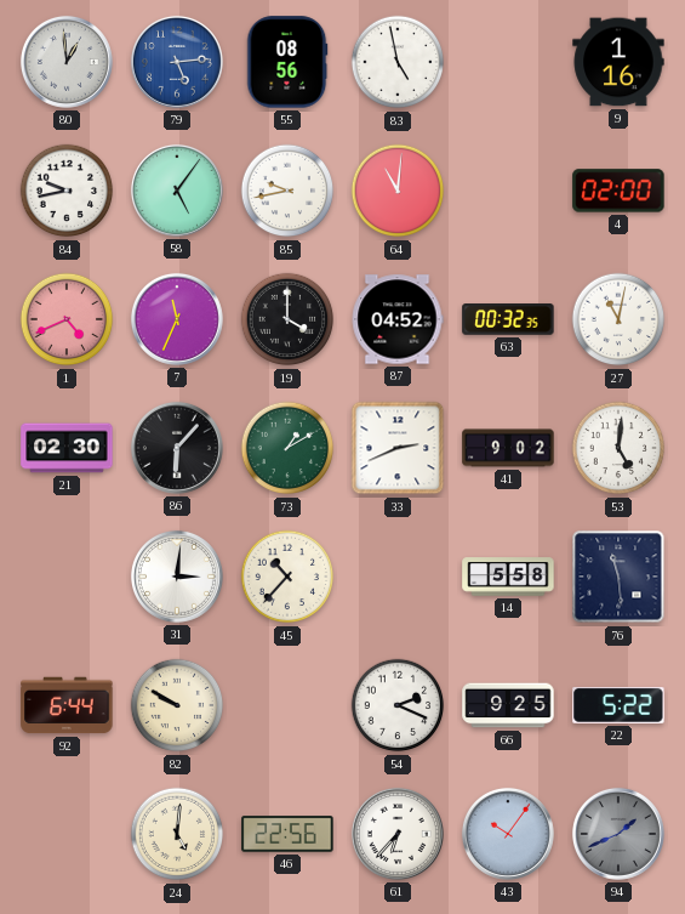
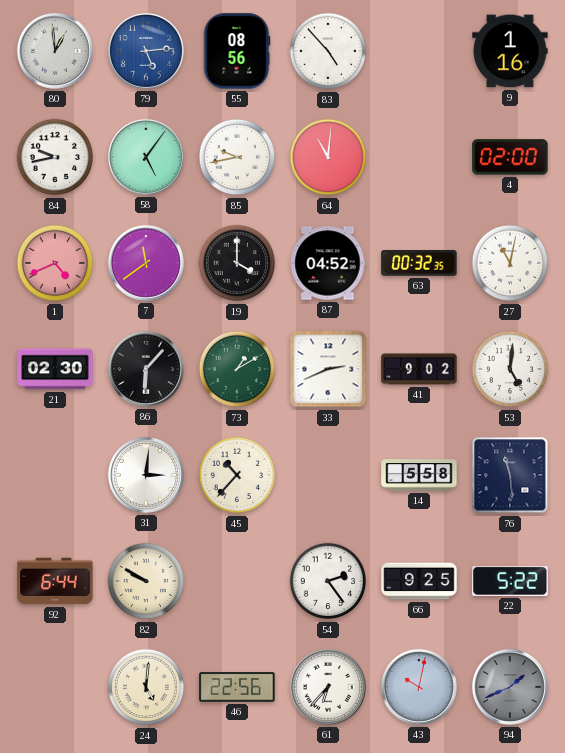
83: 4:58 -> 4:53
7: 11:34 -> 11:39
54: 2:19 -> 2:24
43: 10:06 -> 10:02
